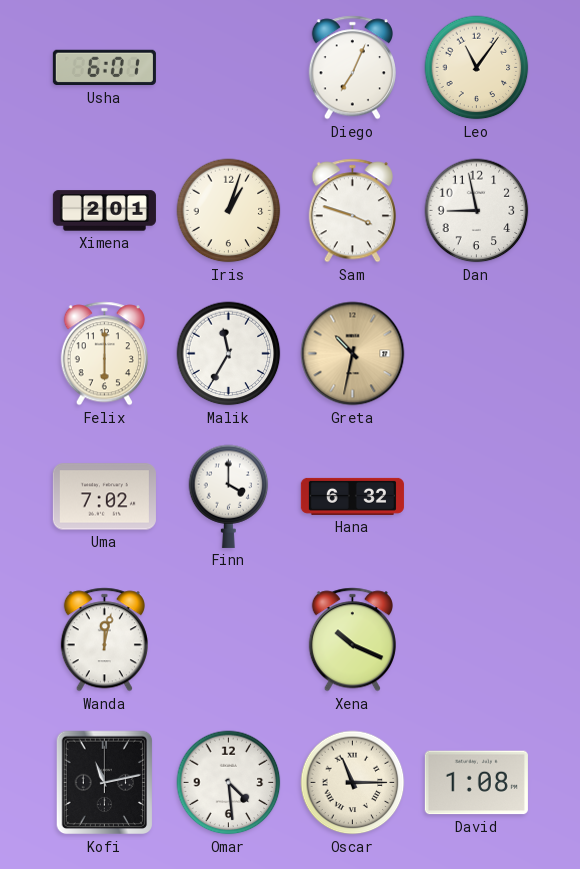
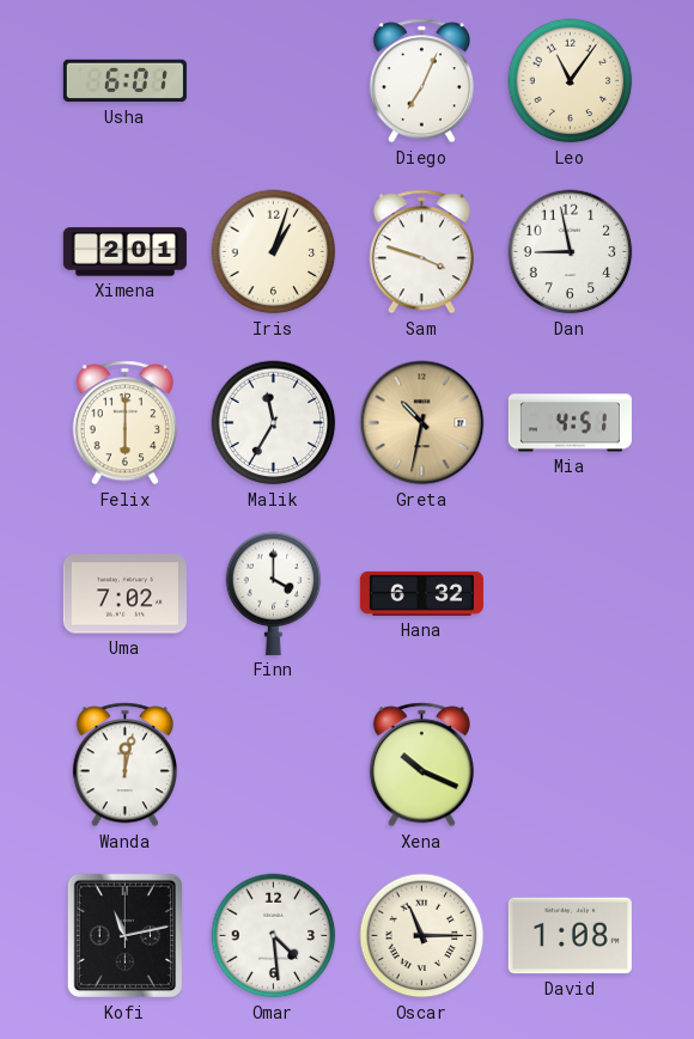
Mia: none -> 4:51
